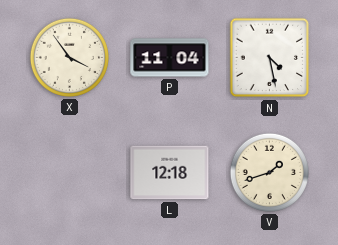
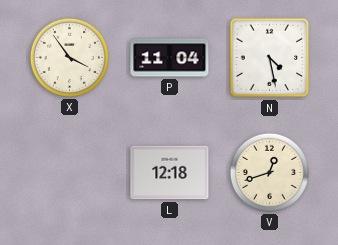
V: 1:42 -> 12:42
